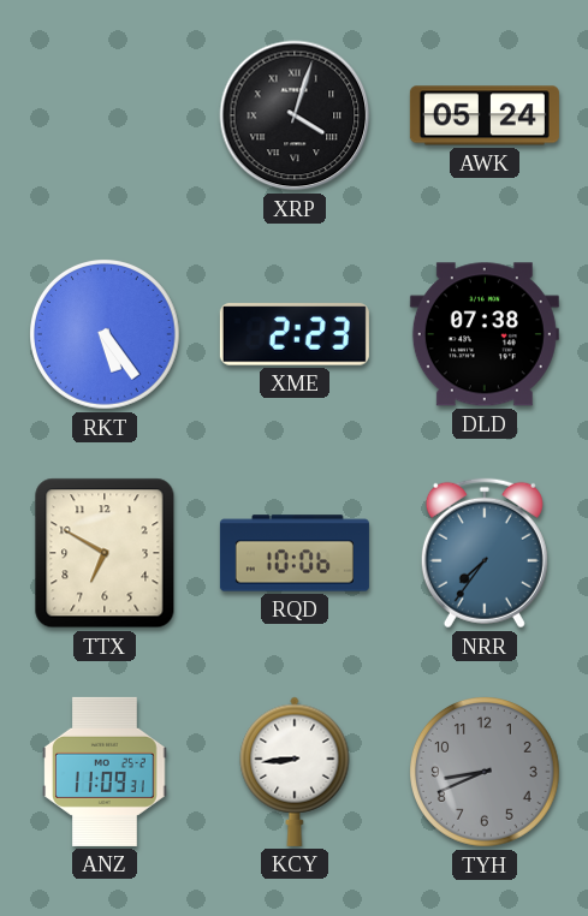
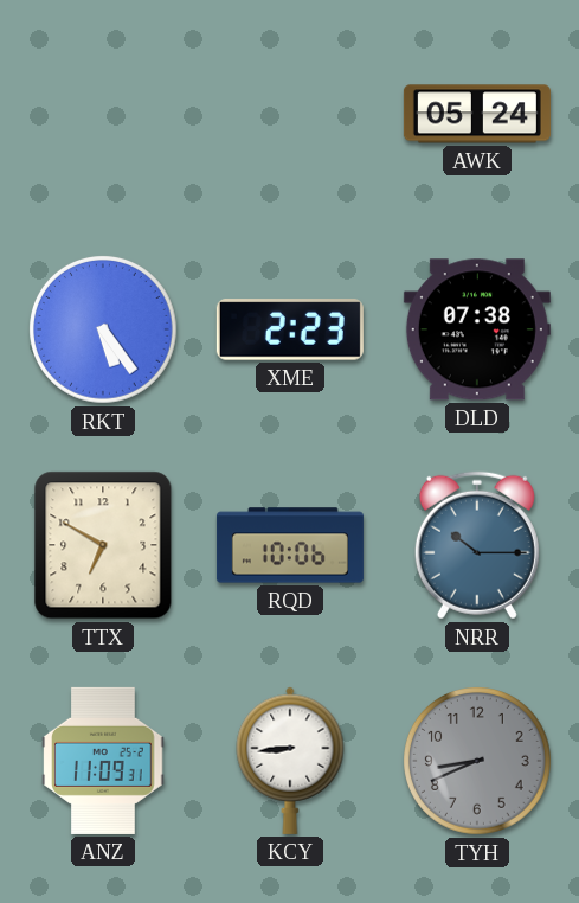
XRP: 4:03 -> none
NRR: 7:36 -> 10:15
